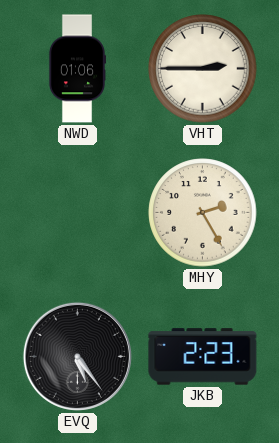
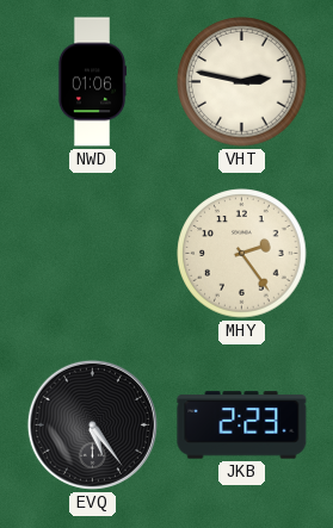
VHT: 2:45 -> 2:47
MHY: 2:25 -> 2:24
